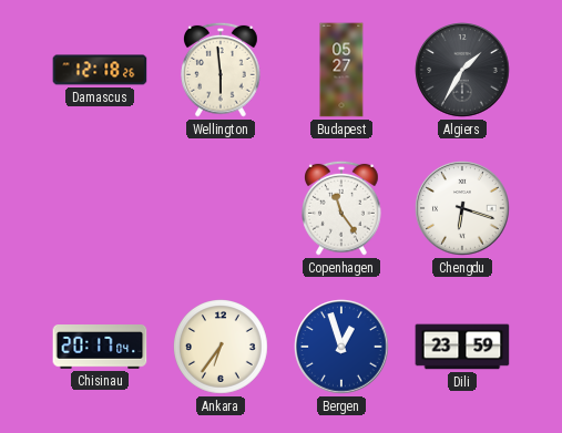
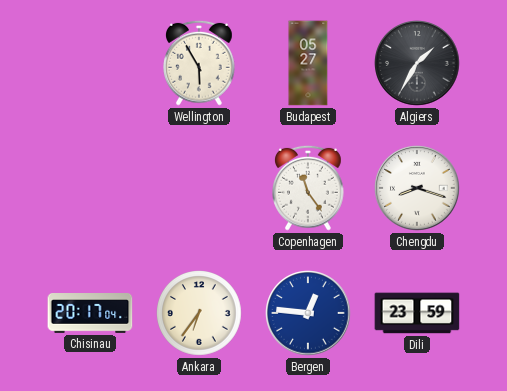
Damascus: 12:18 -> none
Wellington: 5:59 -> 5:55
Chengdu: 6:18 -> 8:18
Bergen: 12:57 -> 12:46
